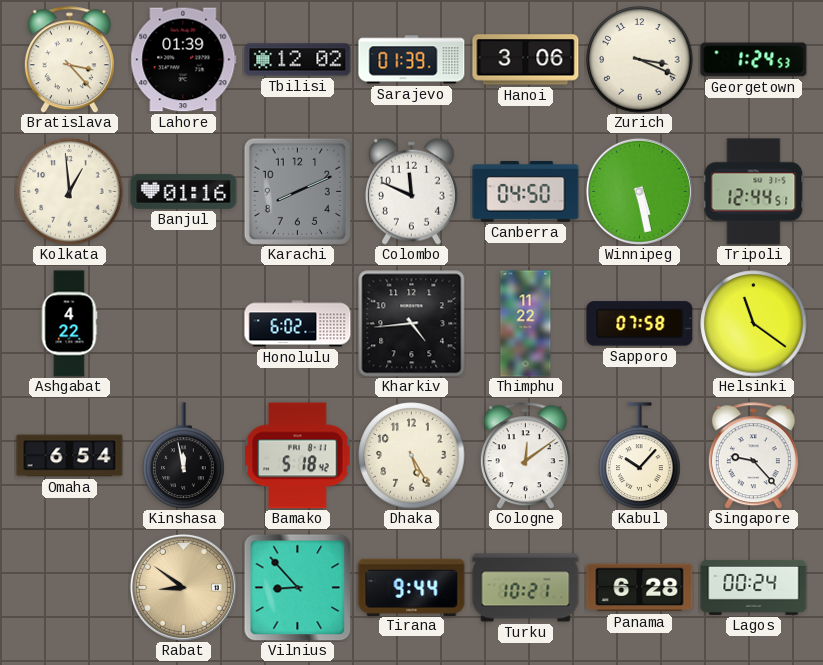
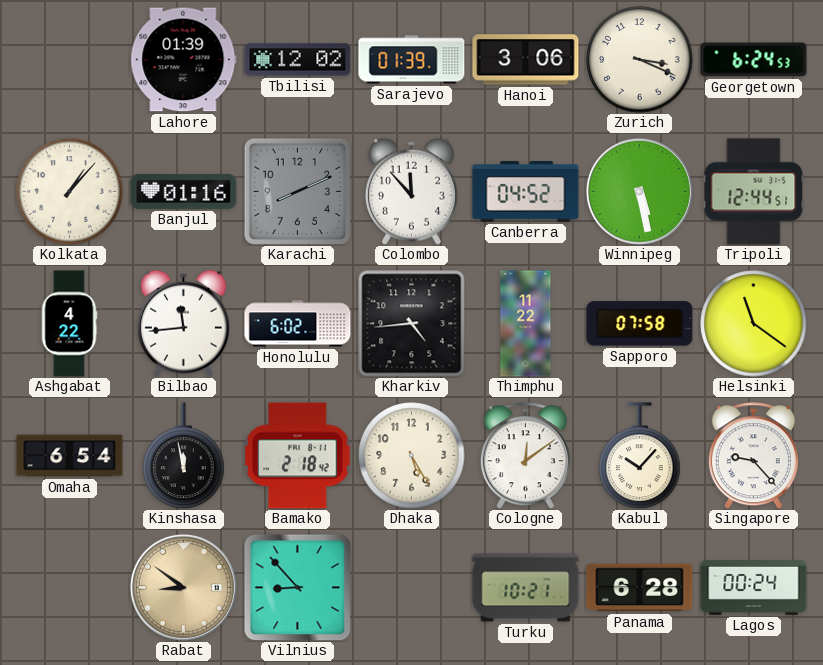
Bratislava: 3:23 -> none
Georgetown: 1:24 -> 6:24
Kolkata: 12:59 -> 1:07
Colombo: 11:49 -> 11:53
Canberra: 04:50 -> 04:52
Bilbao: none -> 11:44
Bamako: 5:18 -> 2:18
Tirana: 9:44 -> none
